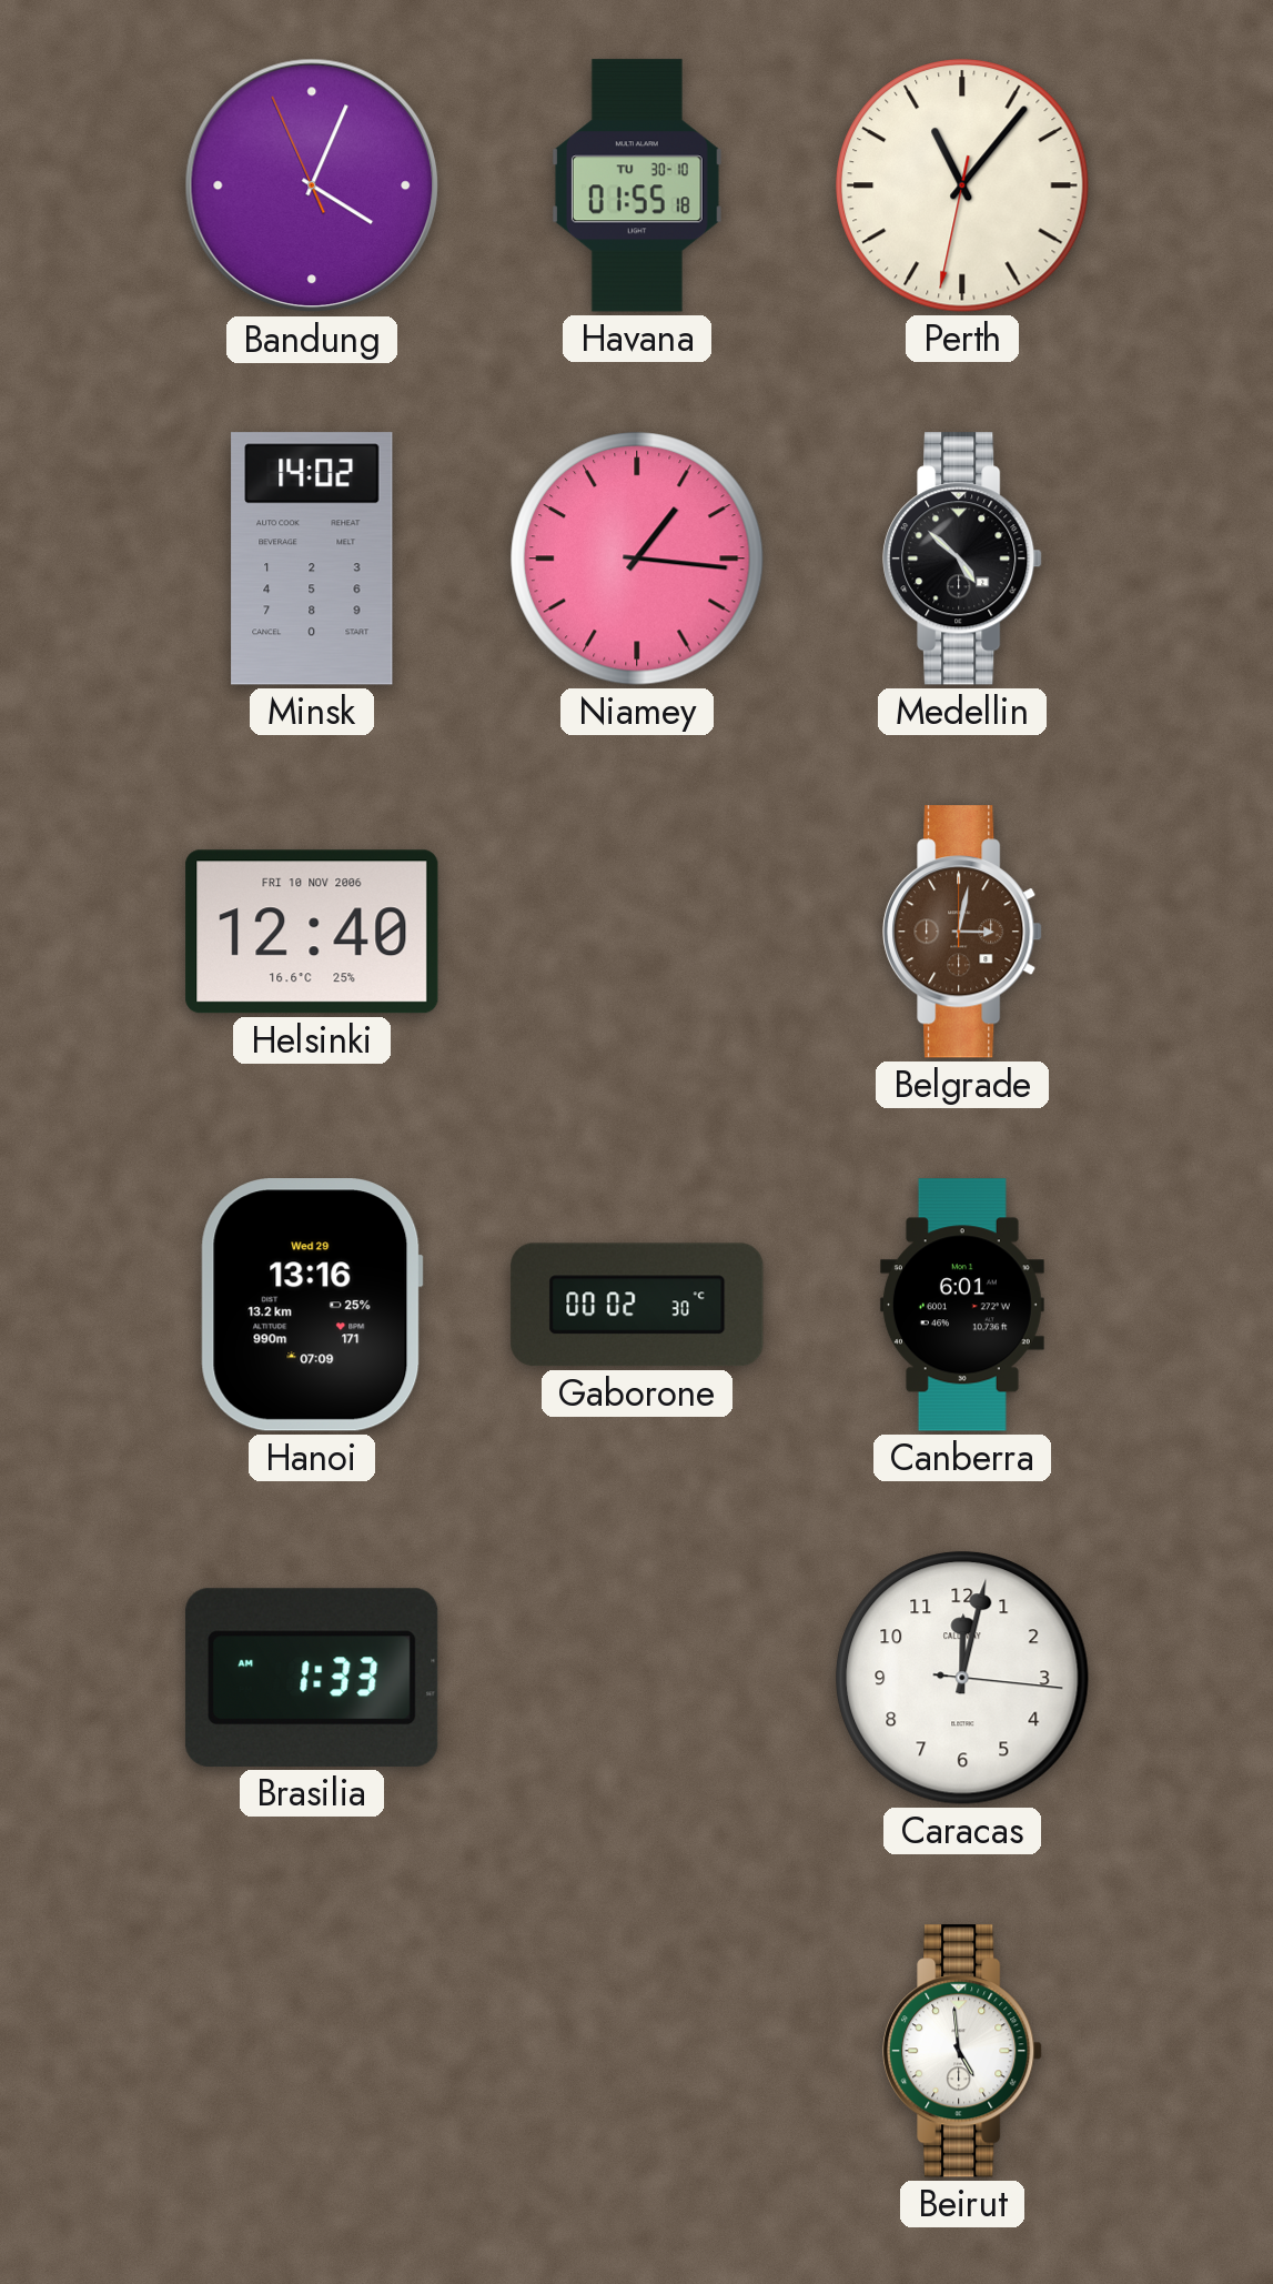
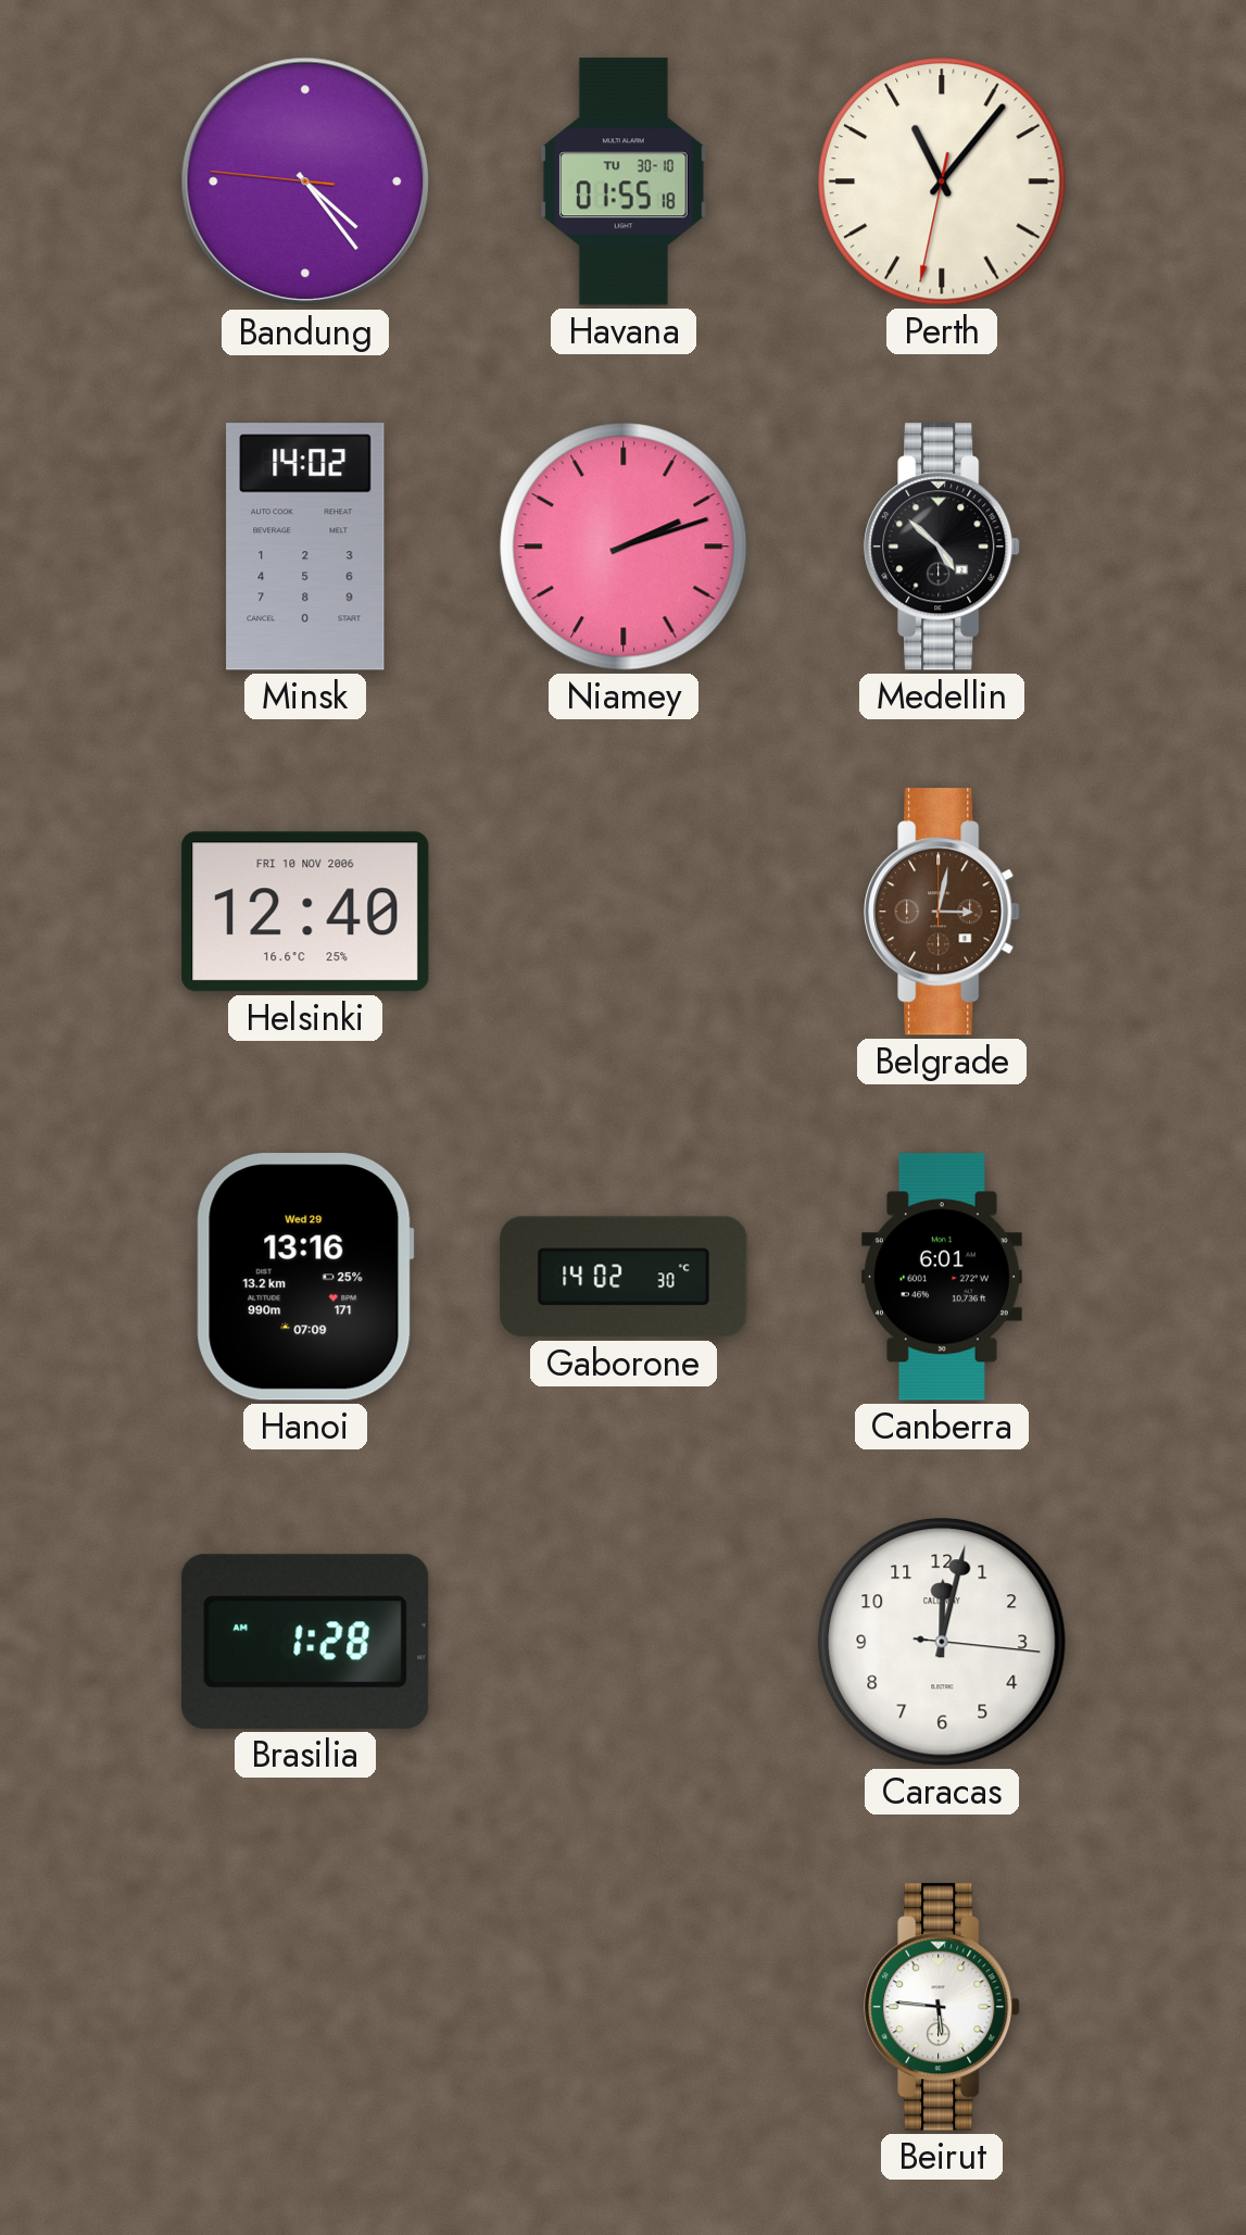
Bandung: 4:03 -> 4:23
Niamey: 1:16 -> 2:12
Gaborone: 00:02 -> 14:02
Brasilia: 1:33 -> 1:28
Beirut: 4:59 -> 5:46
